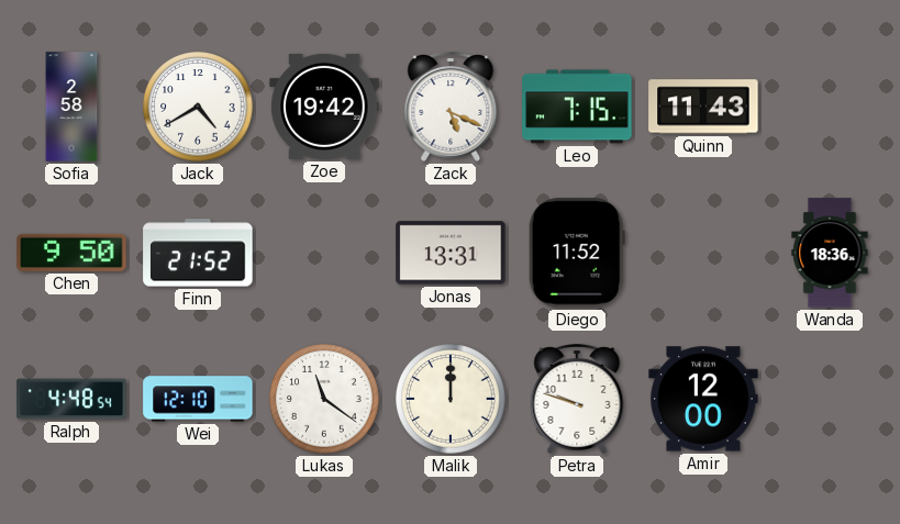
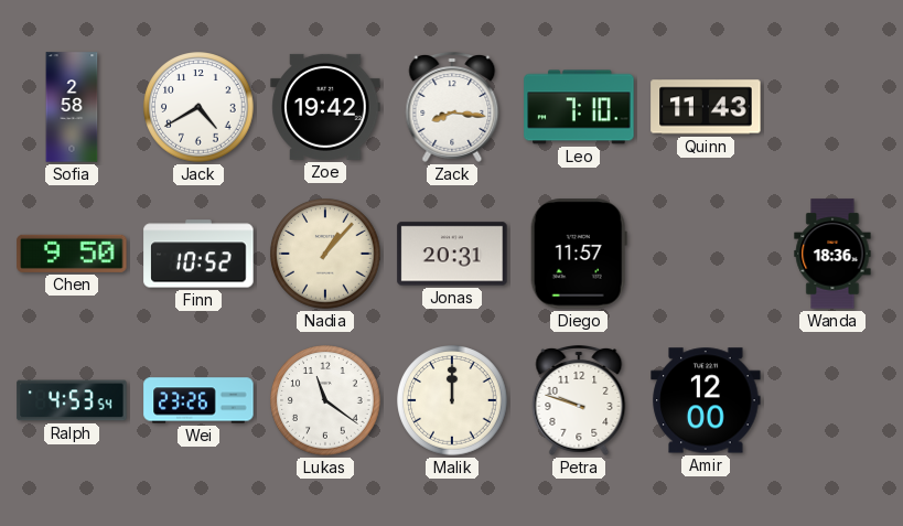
Zack: 5:19 -> 8:16
Leo: 7:15 -> 7:10
Finn: 21:52 -> 10:52
Nadia: none -> 1:07
Jonas: 13:31 -> 20:31
Diego: 11:52 -> 11:57
Ralph: 4:48 -> 4:53
Wei: 12:10 -> 23:26
